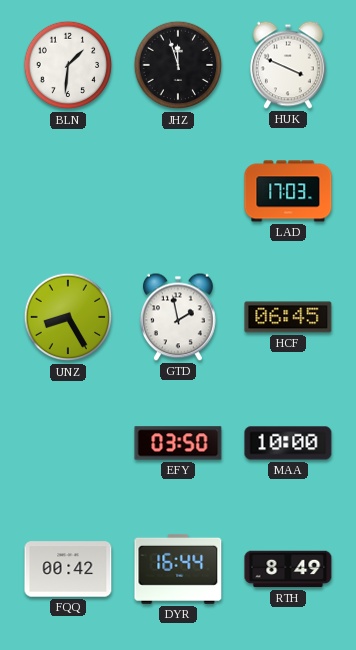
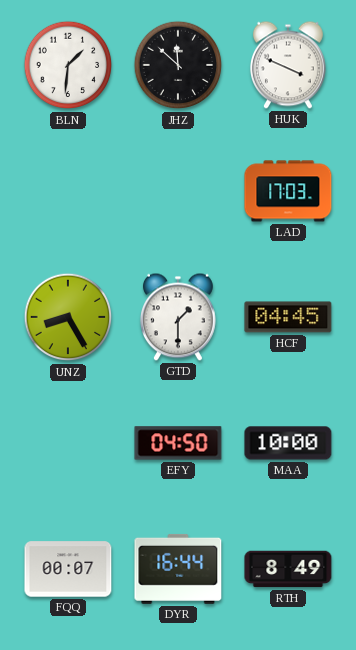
JHZ: 11:57 -> 11:52
GTD: 1:58 -> 1:30
HCF: 06:45 -> 04:45
EFY: 03:50 -> 04:50
FQQ: 00:42 -> 00:07
